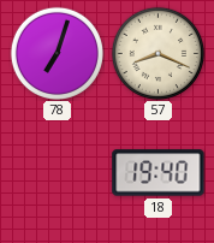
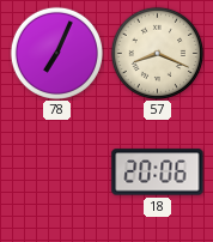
78: 7:03 -> 7:04
18: 19:40 -> 20:06
